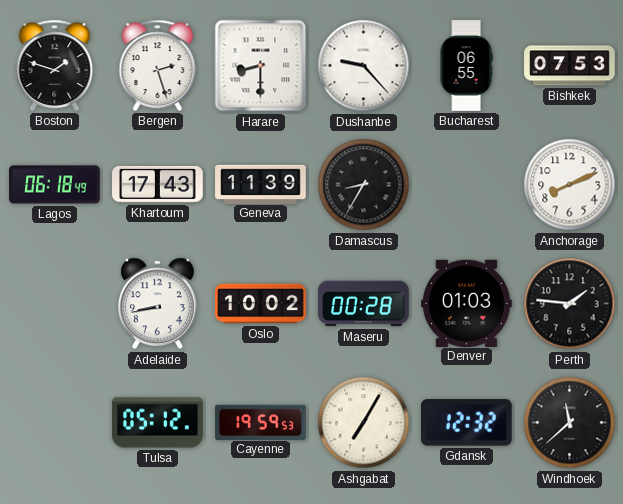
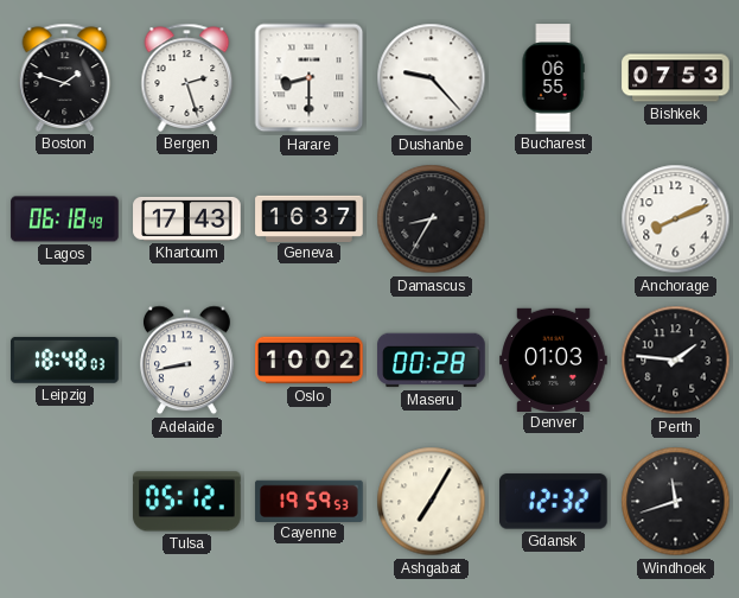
Geneva: 11:39 -> 16:37
Leipzig: none -> 18:48
Windhoek: 11:38 -> 11:42
